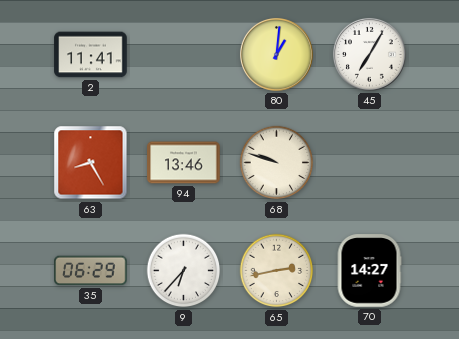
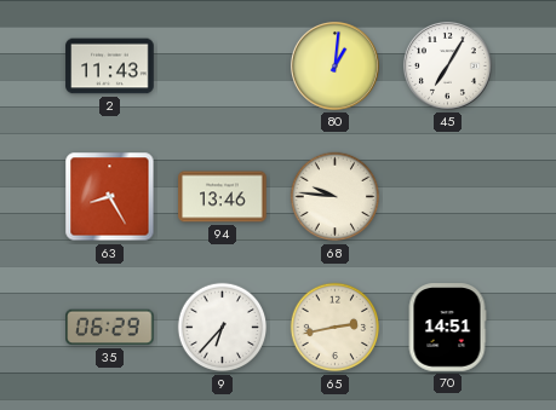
2: 11:41 -> 11:43
68: 9:48 -> 9:46
70: 14:27 -> 14:51
